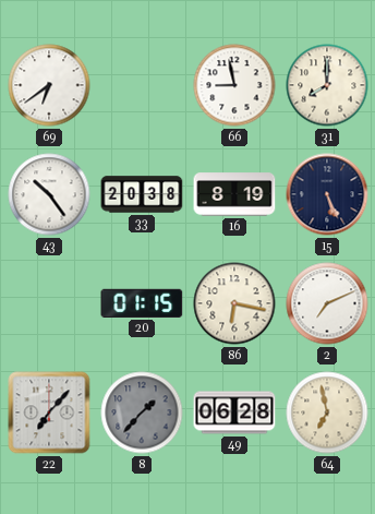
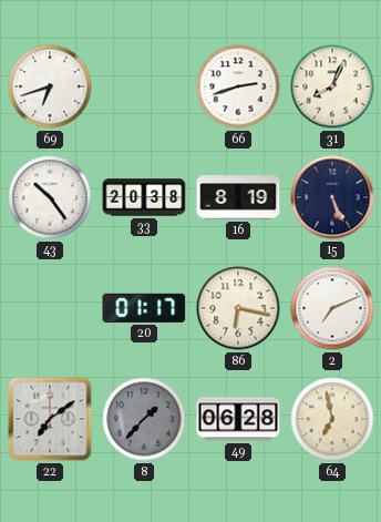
69: 6:39 -> 6:42
66: 8:58 -> 2:42
31: 8:00 -> 8:04
20: 01:15 -> 01:17
22: 7:07 -> 7:09
